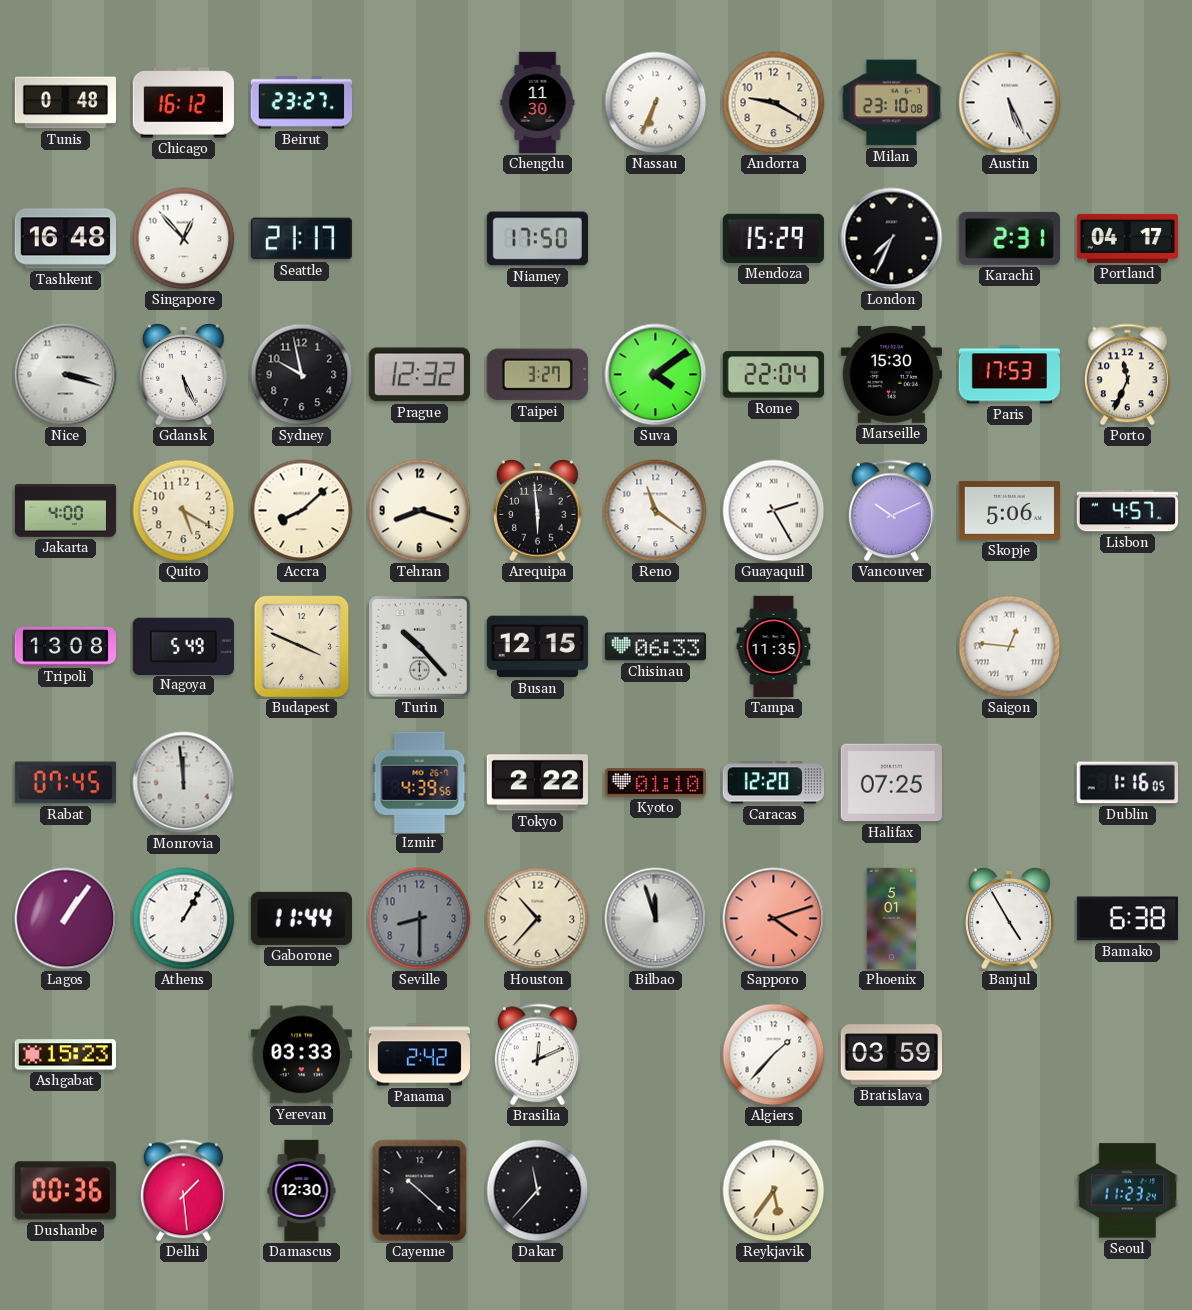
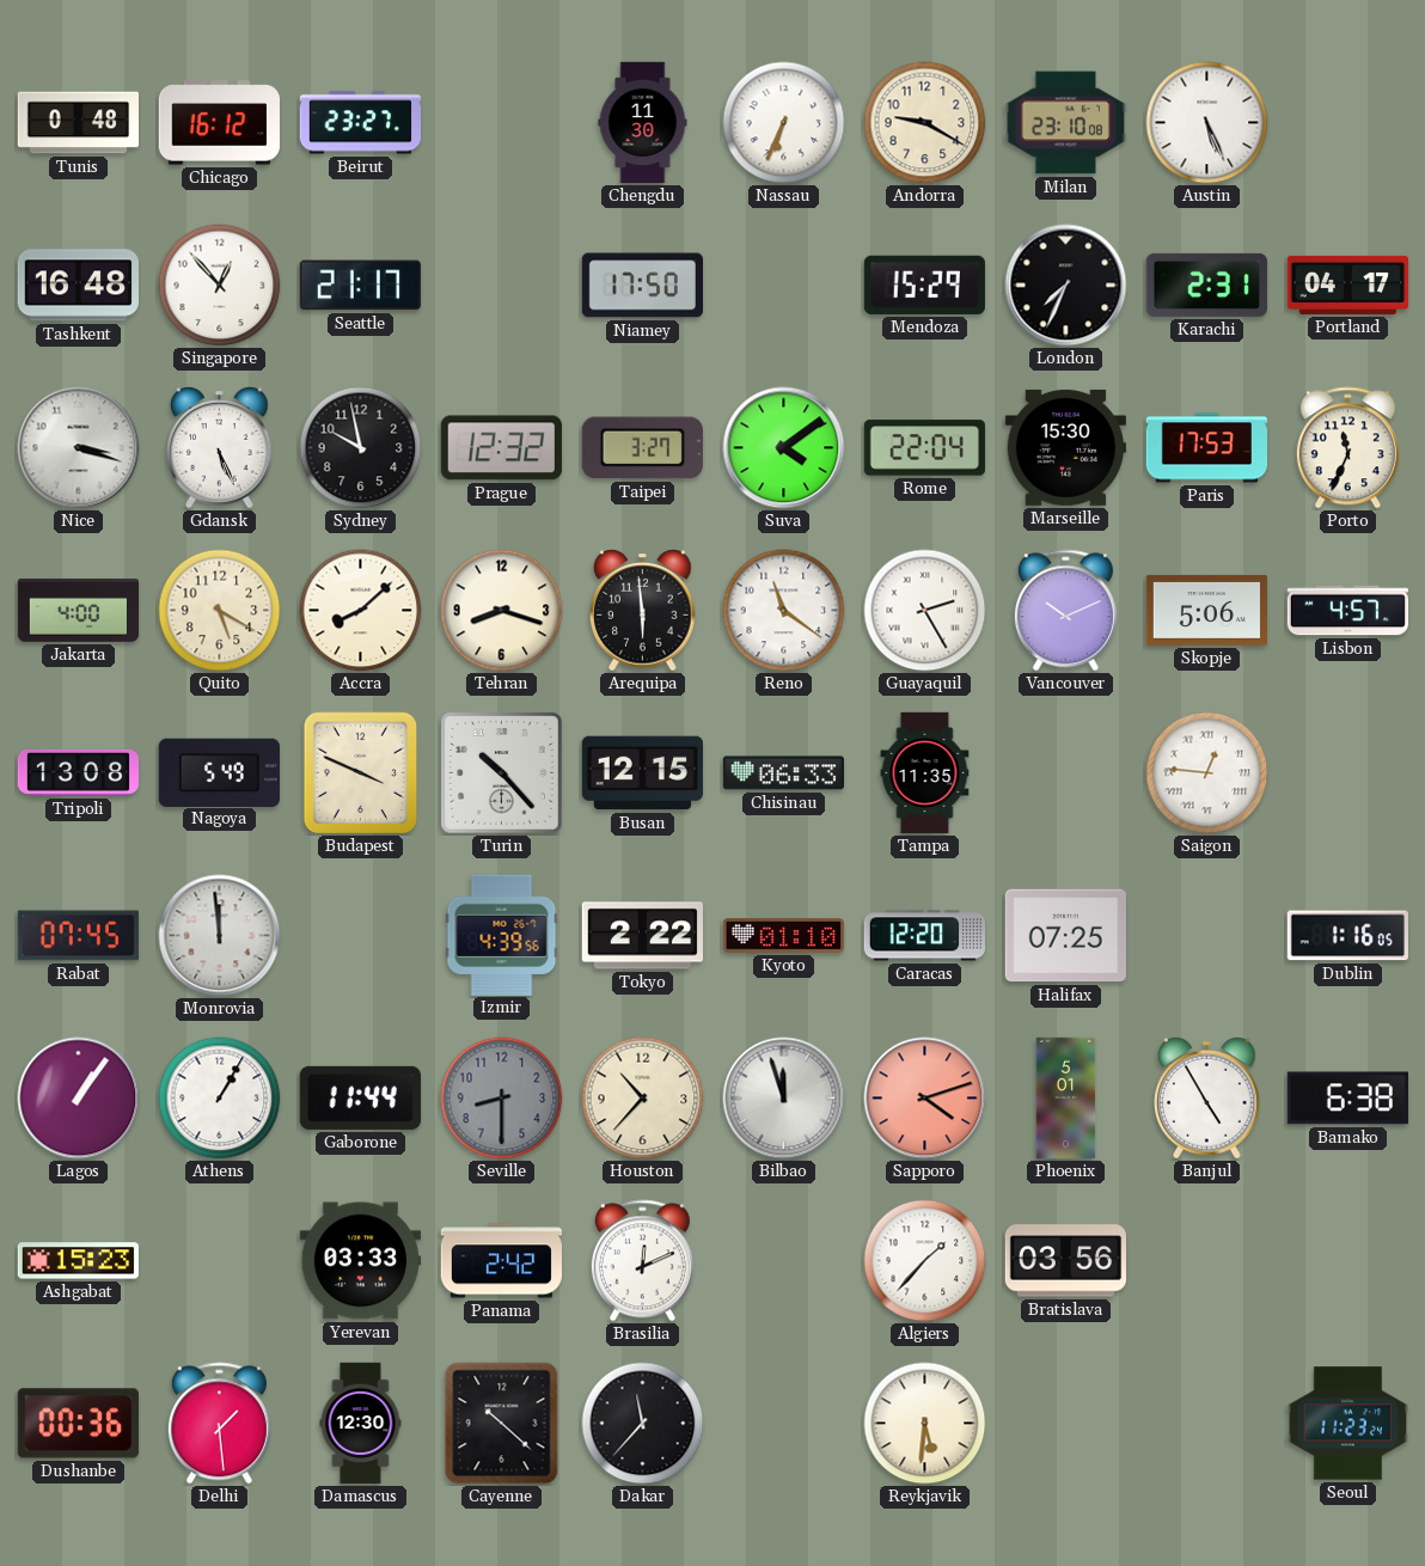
Bratislava: 03:59 -> 03:56
Reykjavik: 5:36 -> 5:31
